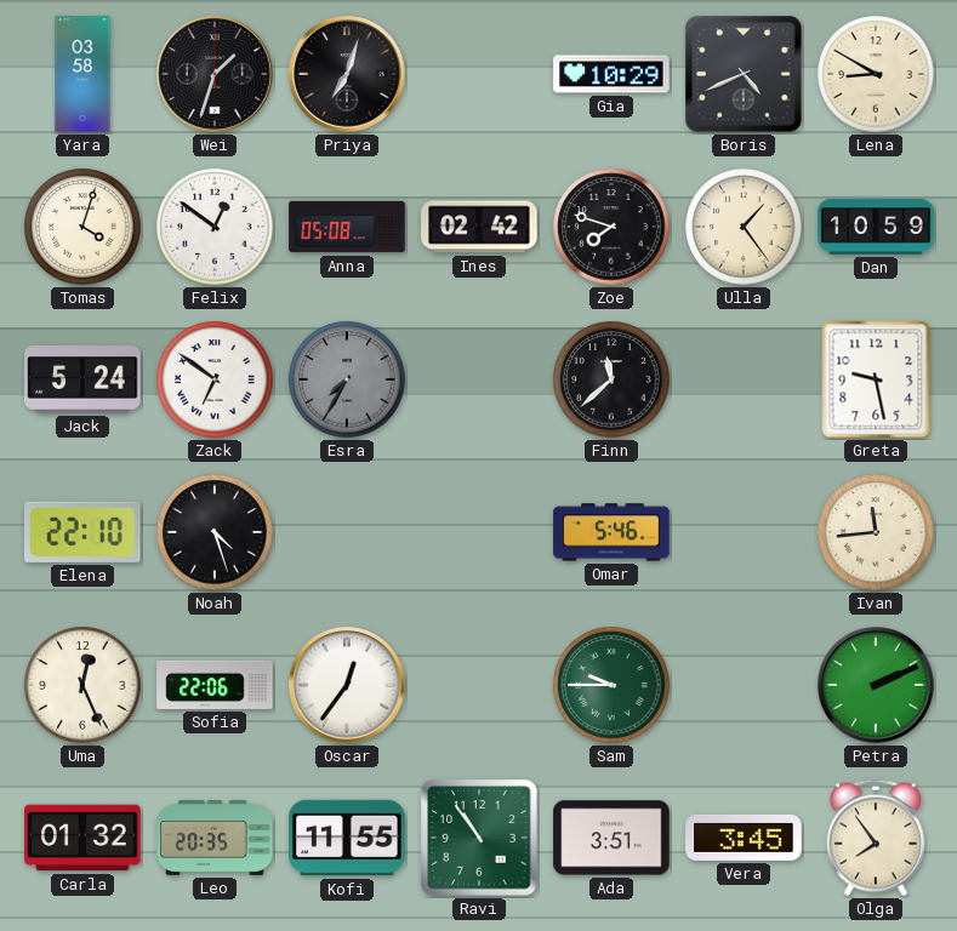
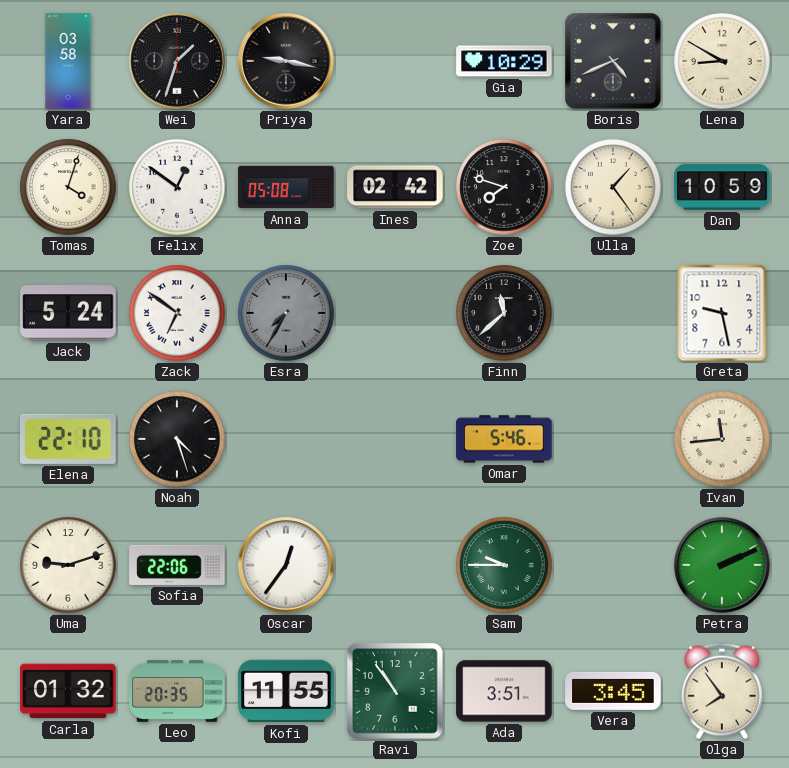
Priya: 7:03 -> 9:17
Uma: 12:26 -> 9:12
